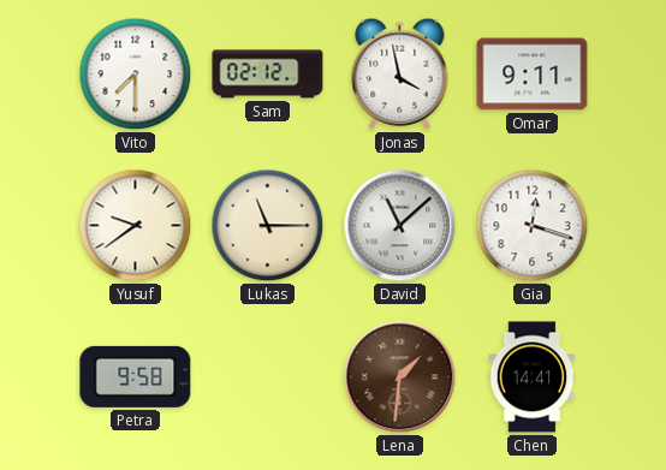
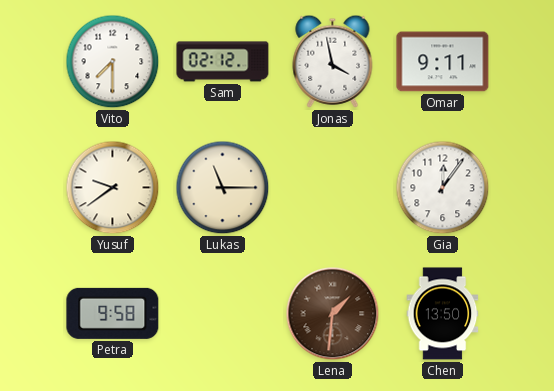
David: 11:08 -> none
Gia: 12:18 -> 12:06
Chen: 14:41 -> 13:50
